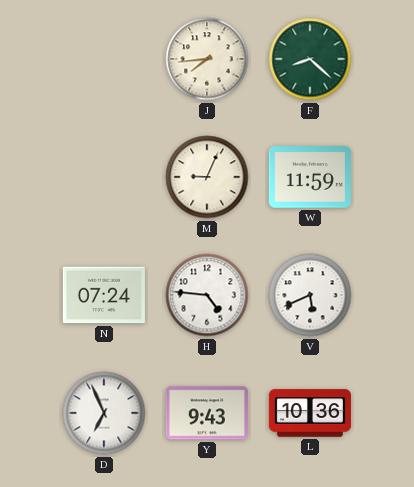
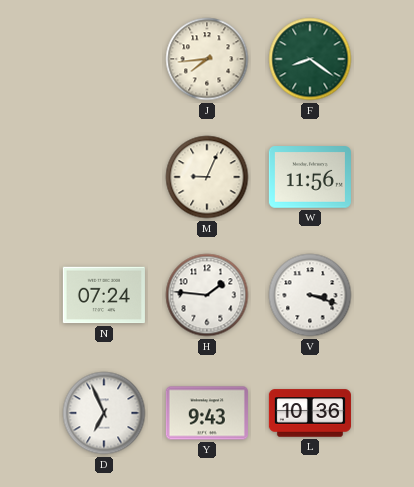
F: 8:22 -> 8:21
W: 11:59 -> 11:56
H: 4:46 -> 1:46
V: 5:41 -> 3:18
